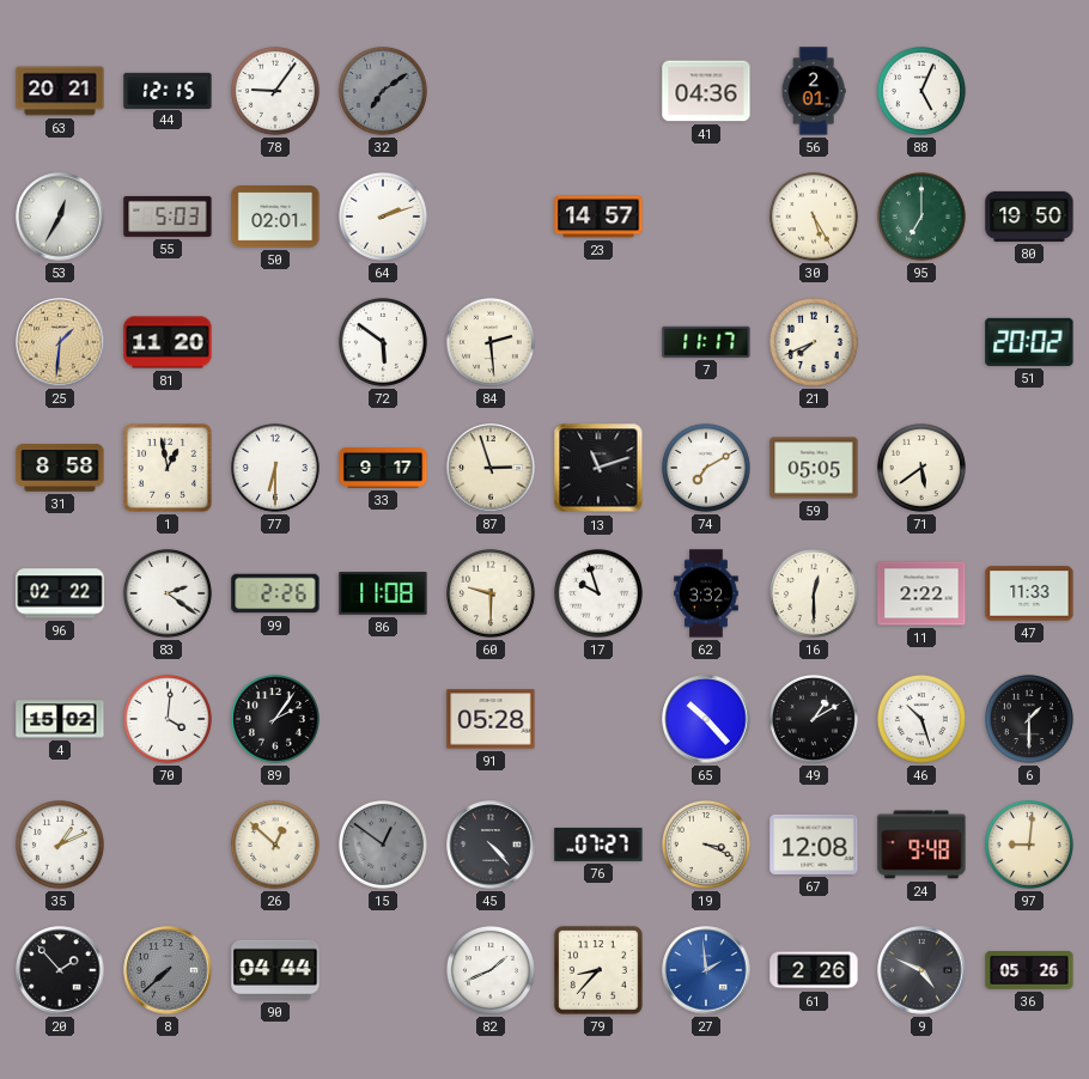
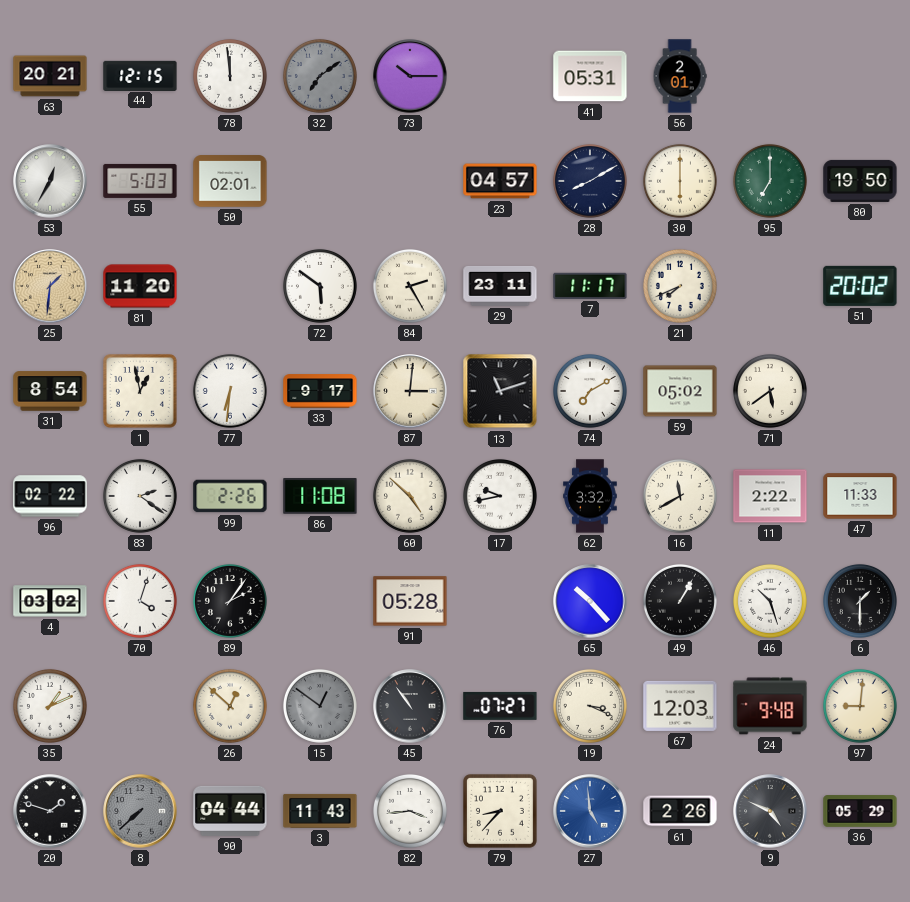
78: 9:06 -> 11:59
73: none -> 10:15
41: 04:36 -> 05:31
88: 5:04 -> none
64: 2:12 -> none
23: 14:57 -> 04:57
28: none -> 8:10
30: 5:25 -> 6:00
84: 2:29 -> 2:25
29: none -> 23:11
31: 8:58 -> 8:54
77: 6:30 -> 6:31
87: 2:57 -> 3:01
59: 05:05 -> 05:02
60: 9:30 -> 4:52
17: 9:57 -> 9:43
16: 12:30 -> 11:40
4: 15:02 -> 03:02
70: 4:01 -> 4:03
49: 1:10 -> 1:05
45: 4:23 -> 10:54
67: 12:08 -> 12:03
20: 1:53 -> 1:48
3: none -> 11:43
82: 1:41 -> 3:44
27: 1:59 -> 4:59
36: 05:26 -> 05:29
